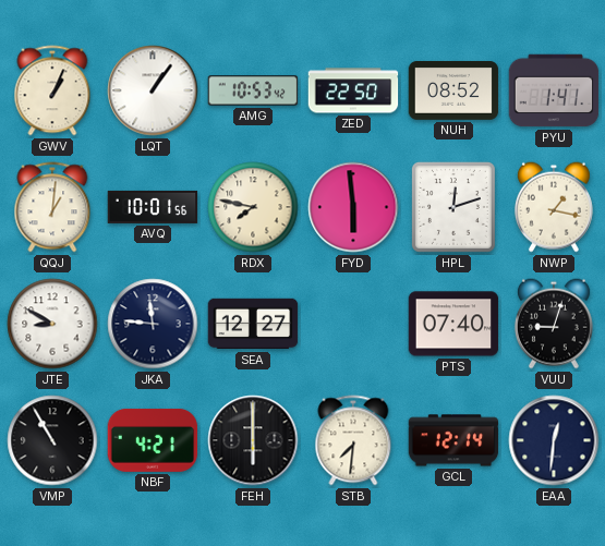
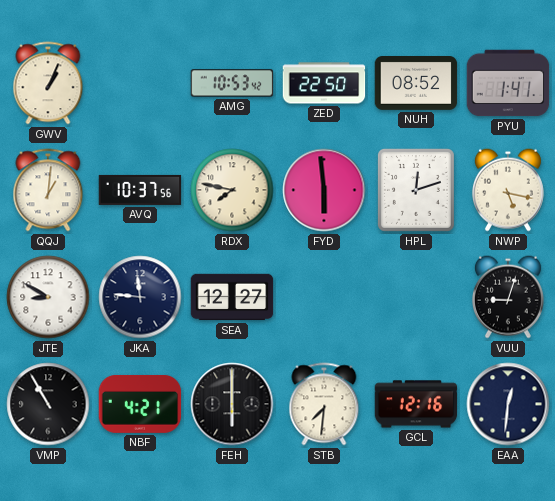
LQT: 1:06 -> none
AVQ: 10:01 -> 10:37
NWP: 1:17 -> 5:17
PTS: 07:40 -> none
GCL: 12:14 -> 12:16
